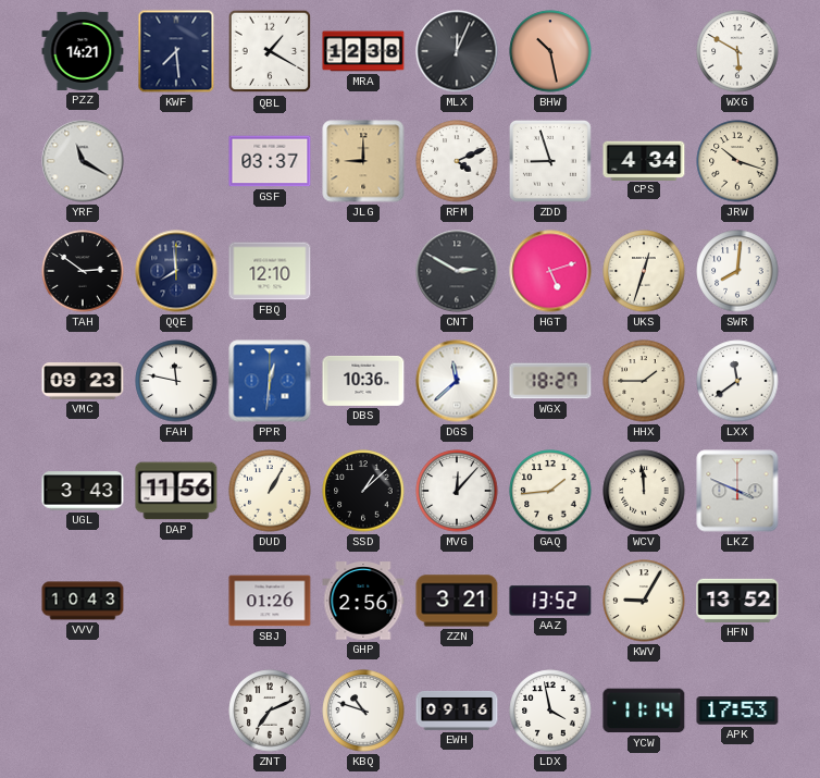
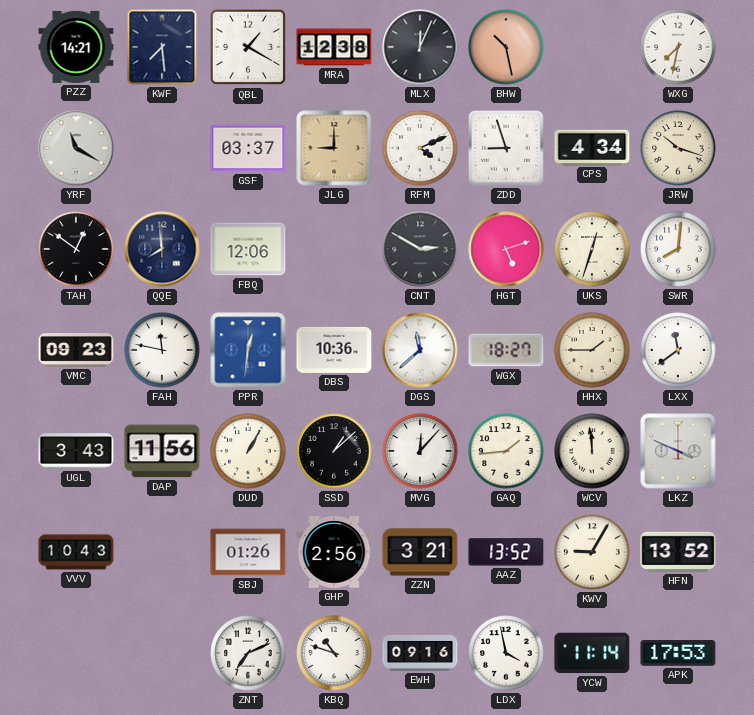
WXG: 5:50 -> 7:32
TAH: 2:51 -> 12:51
FBQ: 12:10 -> 12:06
